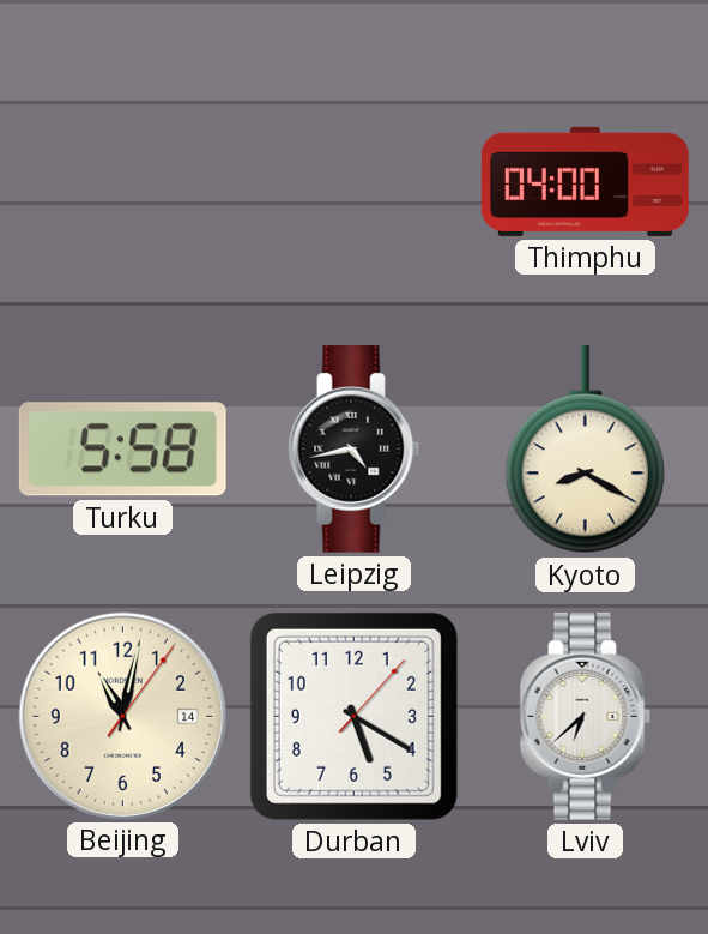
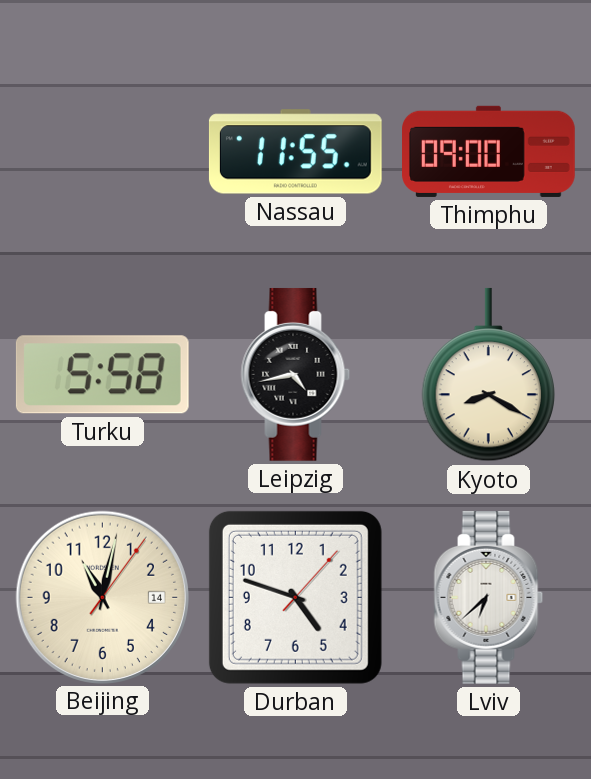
Nassau: none -> 11:55
Thimphu: 04:00 -> 09:00
Durban: 5:20 -> 4:48
